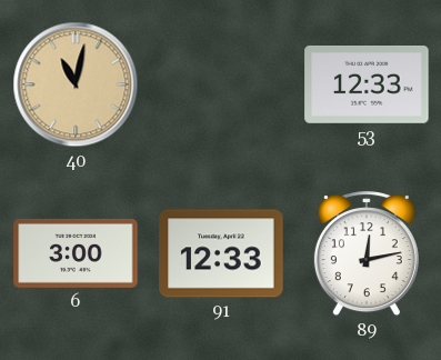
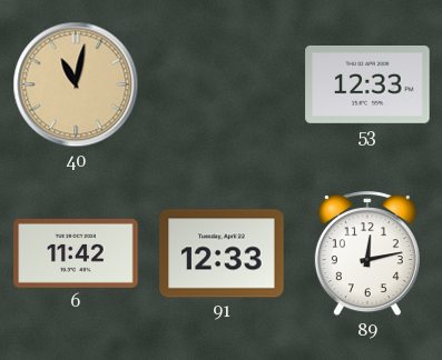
6: 3:00 -> 11:42
